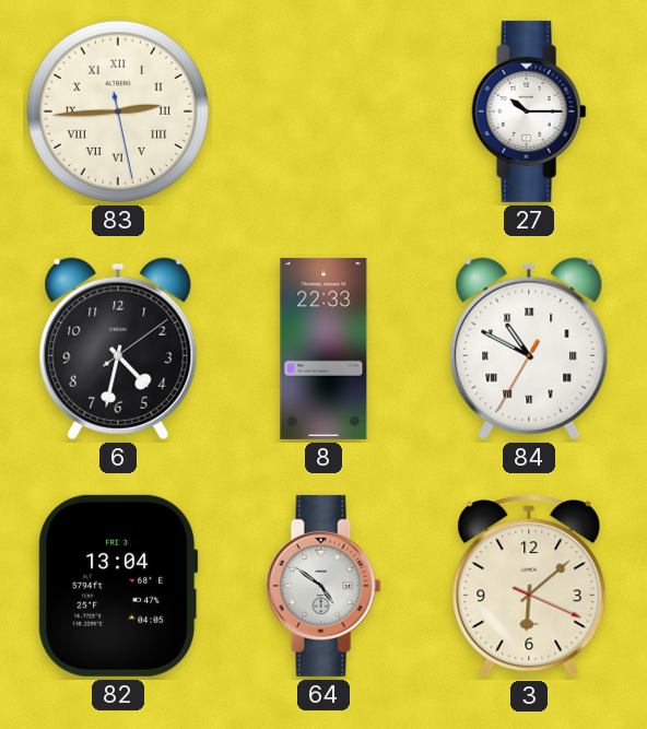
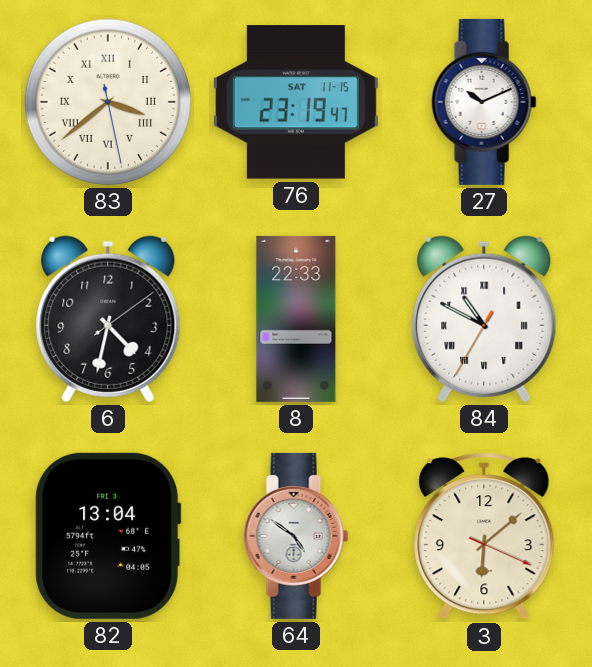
83: 2:44 -> 3:38
76: none -> 23:19
27: 10:15 -> 10:11
